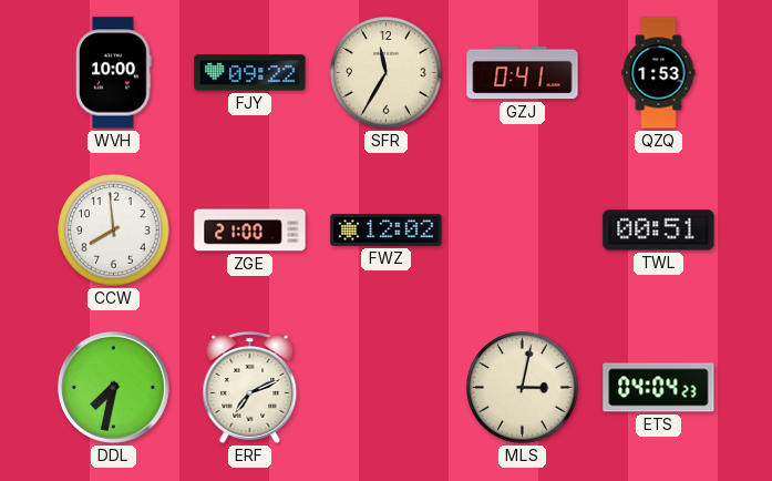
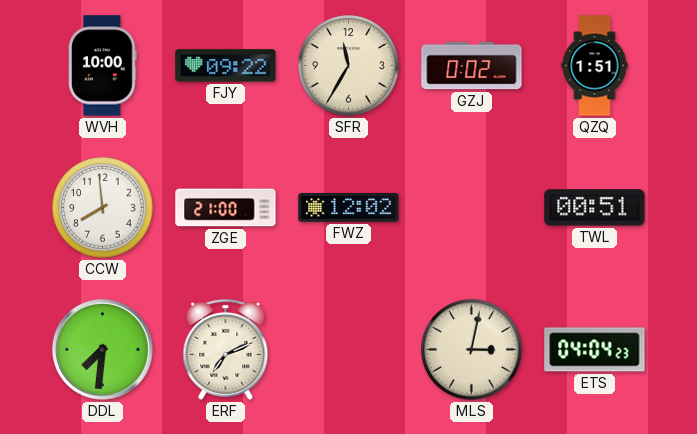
GZJ: 0:41 -> 0:02
QZQ: 1:53 -> 1:51
DDL: 7:32 -> 7:31
